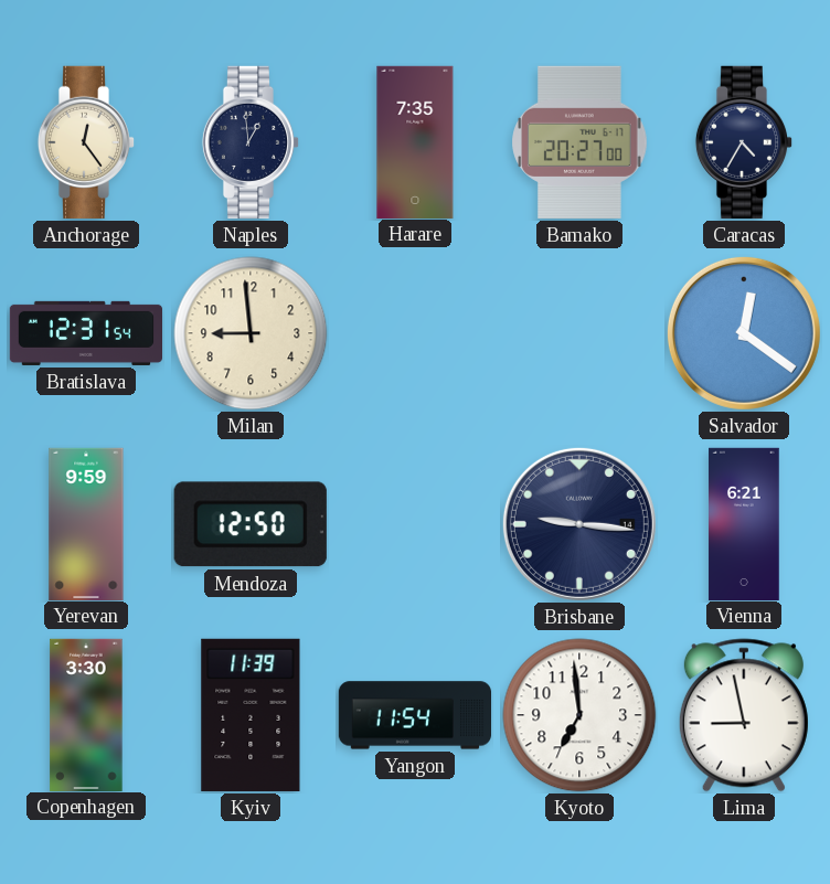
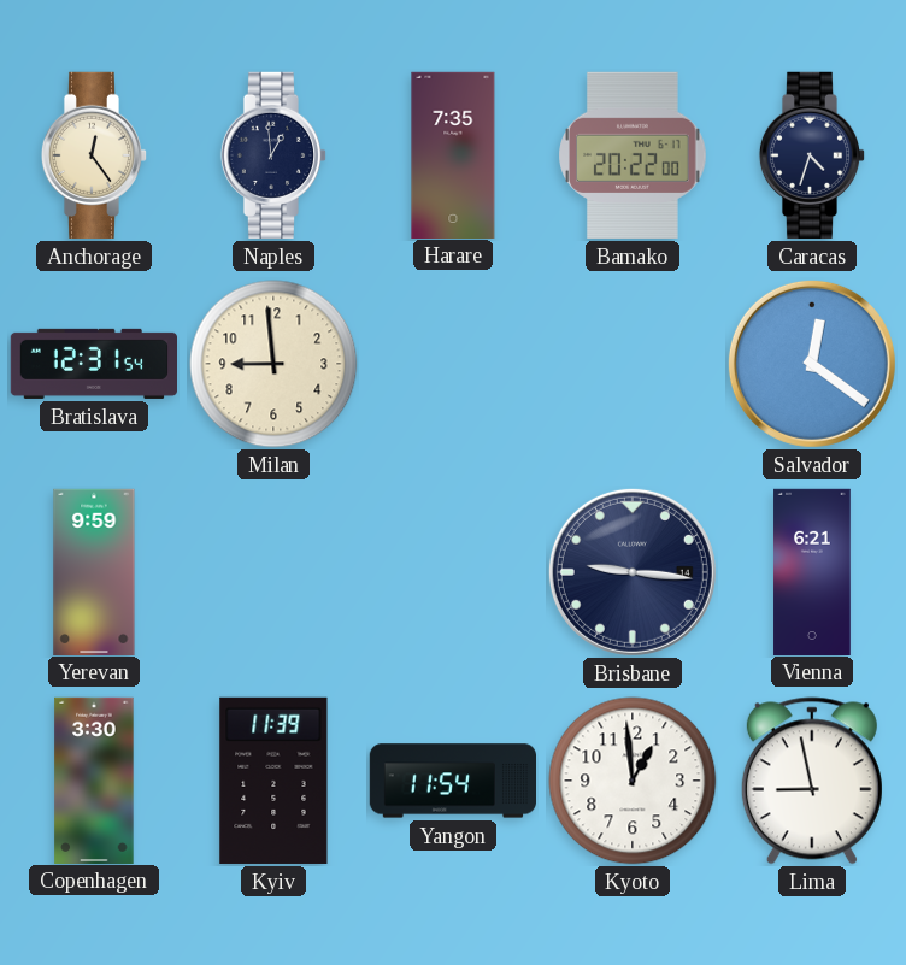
Bamako: 20:27 -> 20:22
Caracas: 4:35 -> 4:33
Mendoza: 12:50 -> none
Kyoto: 6:59 -> 12:59
